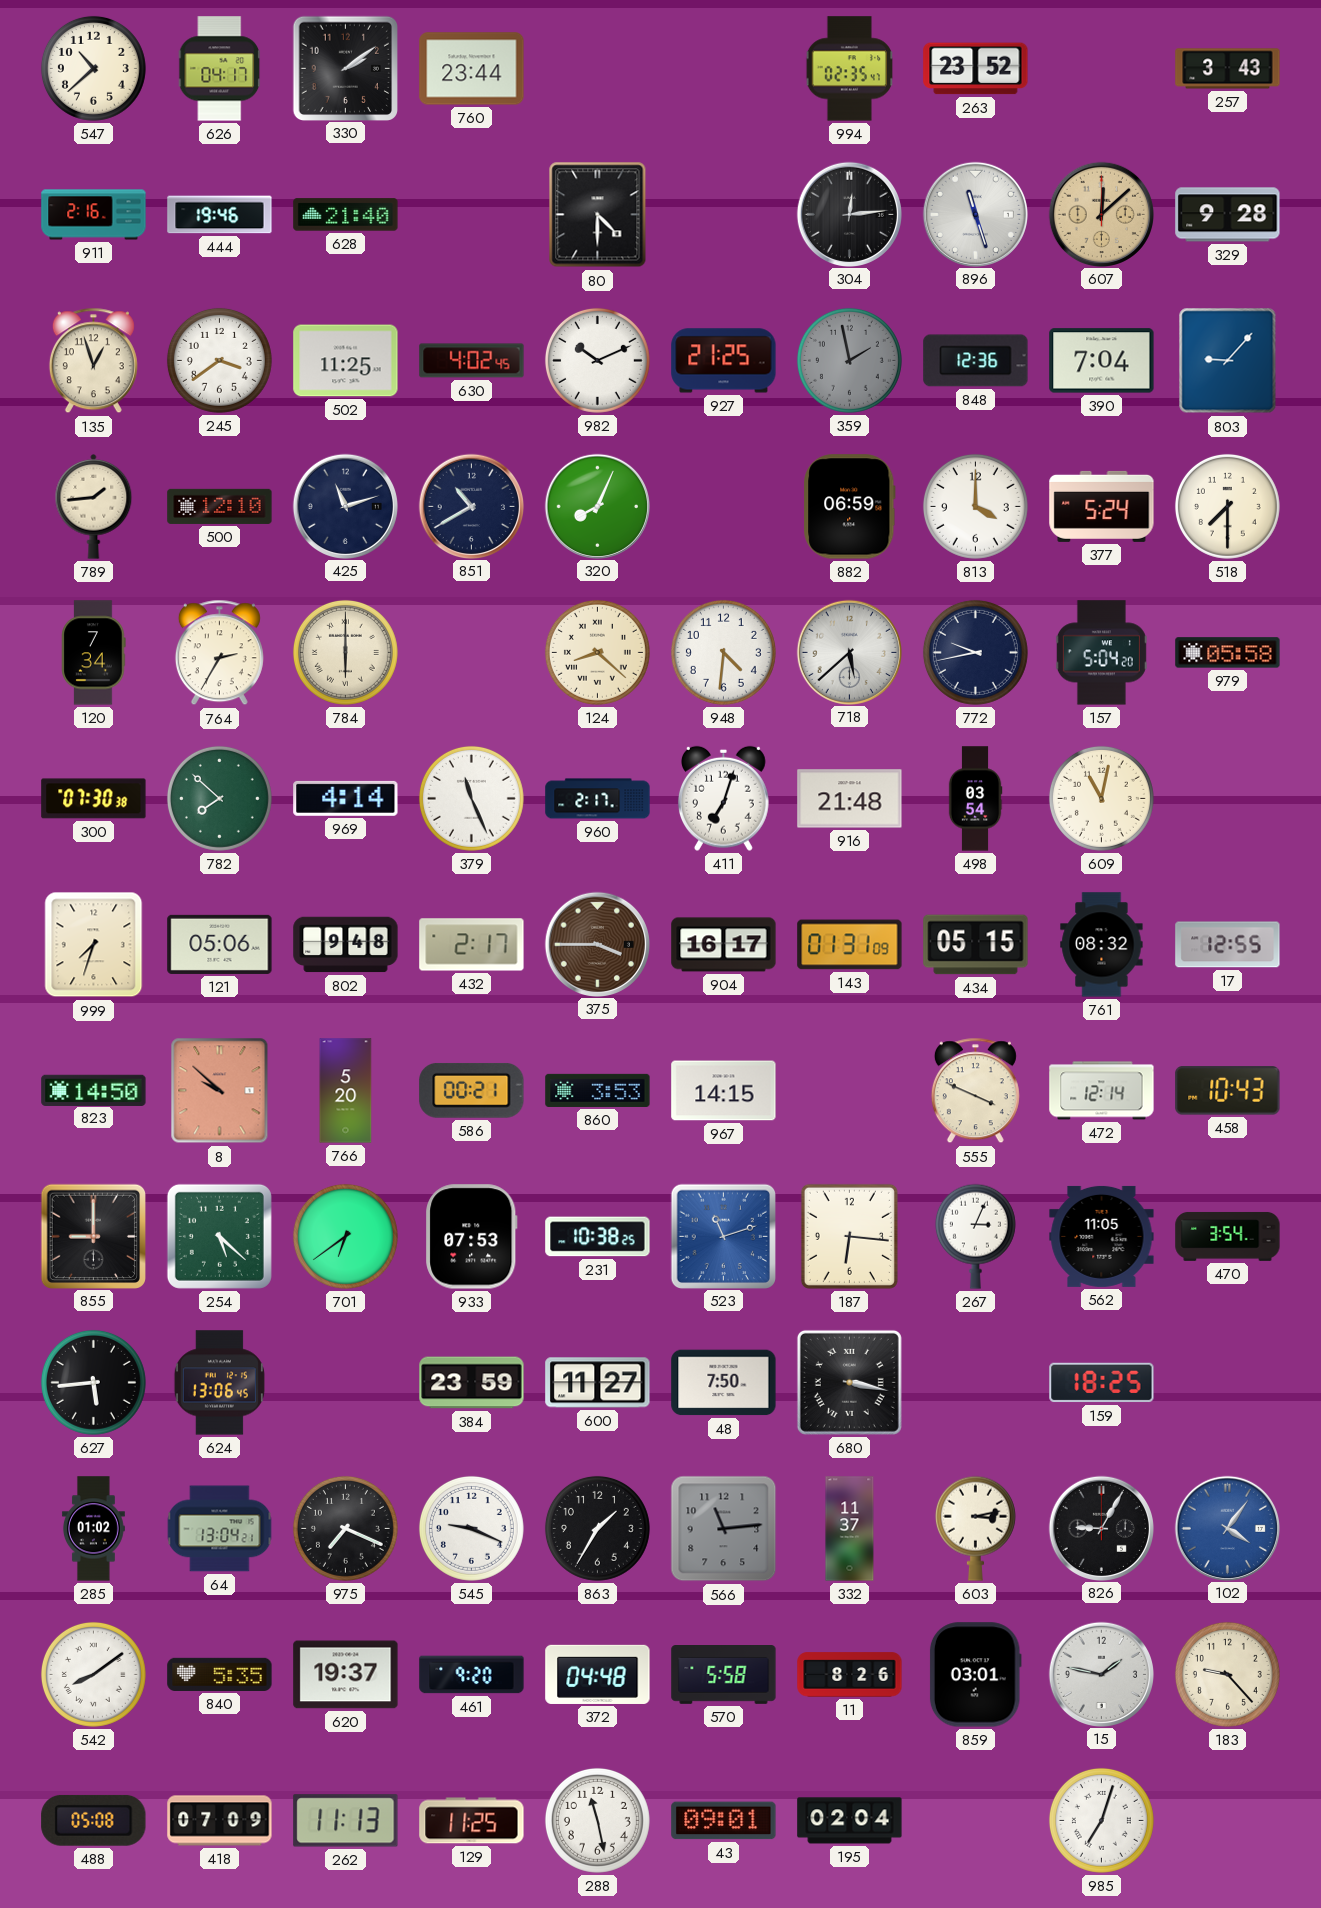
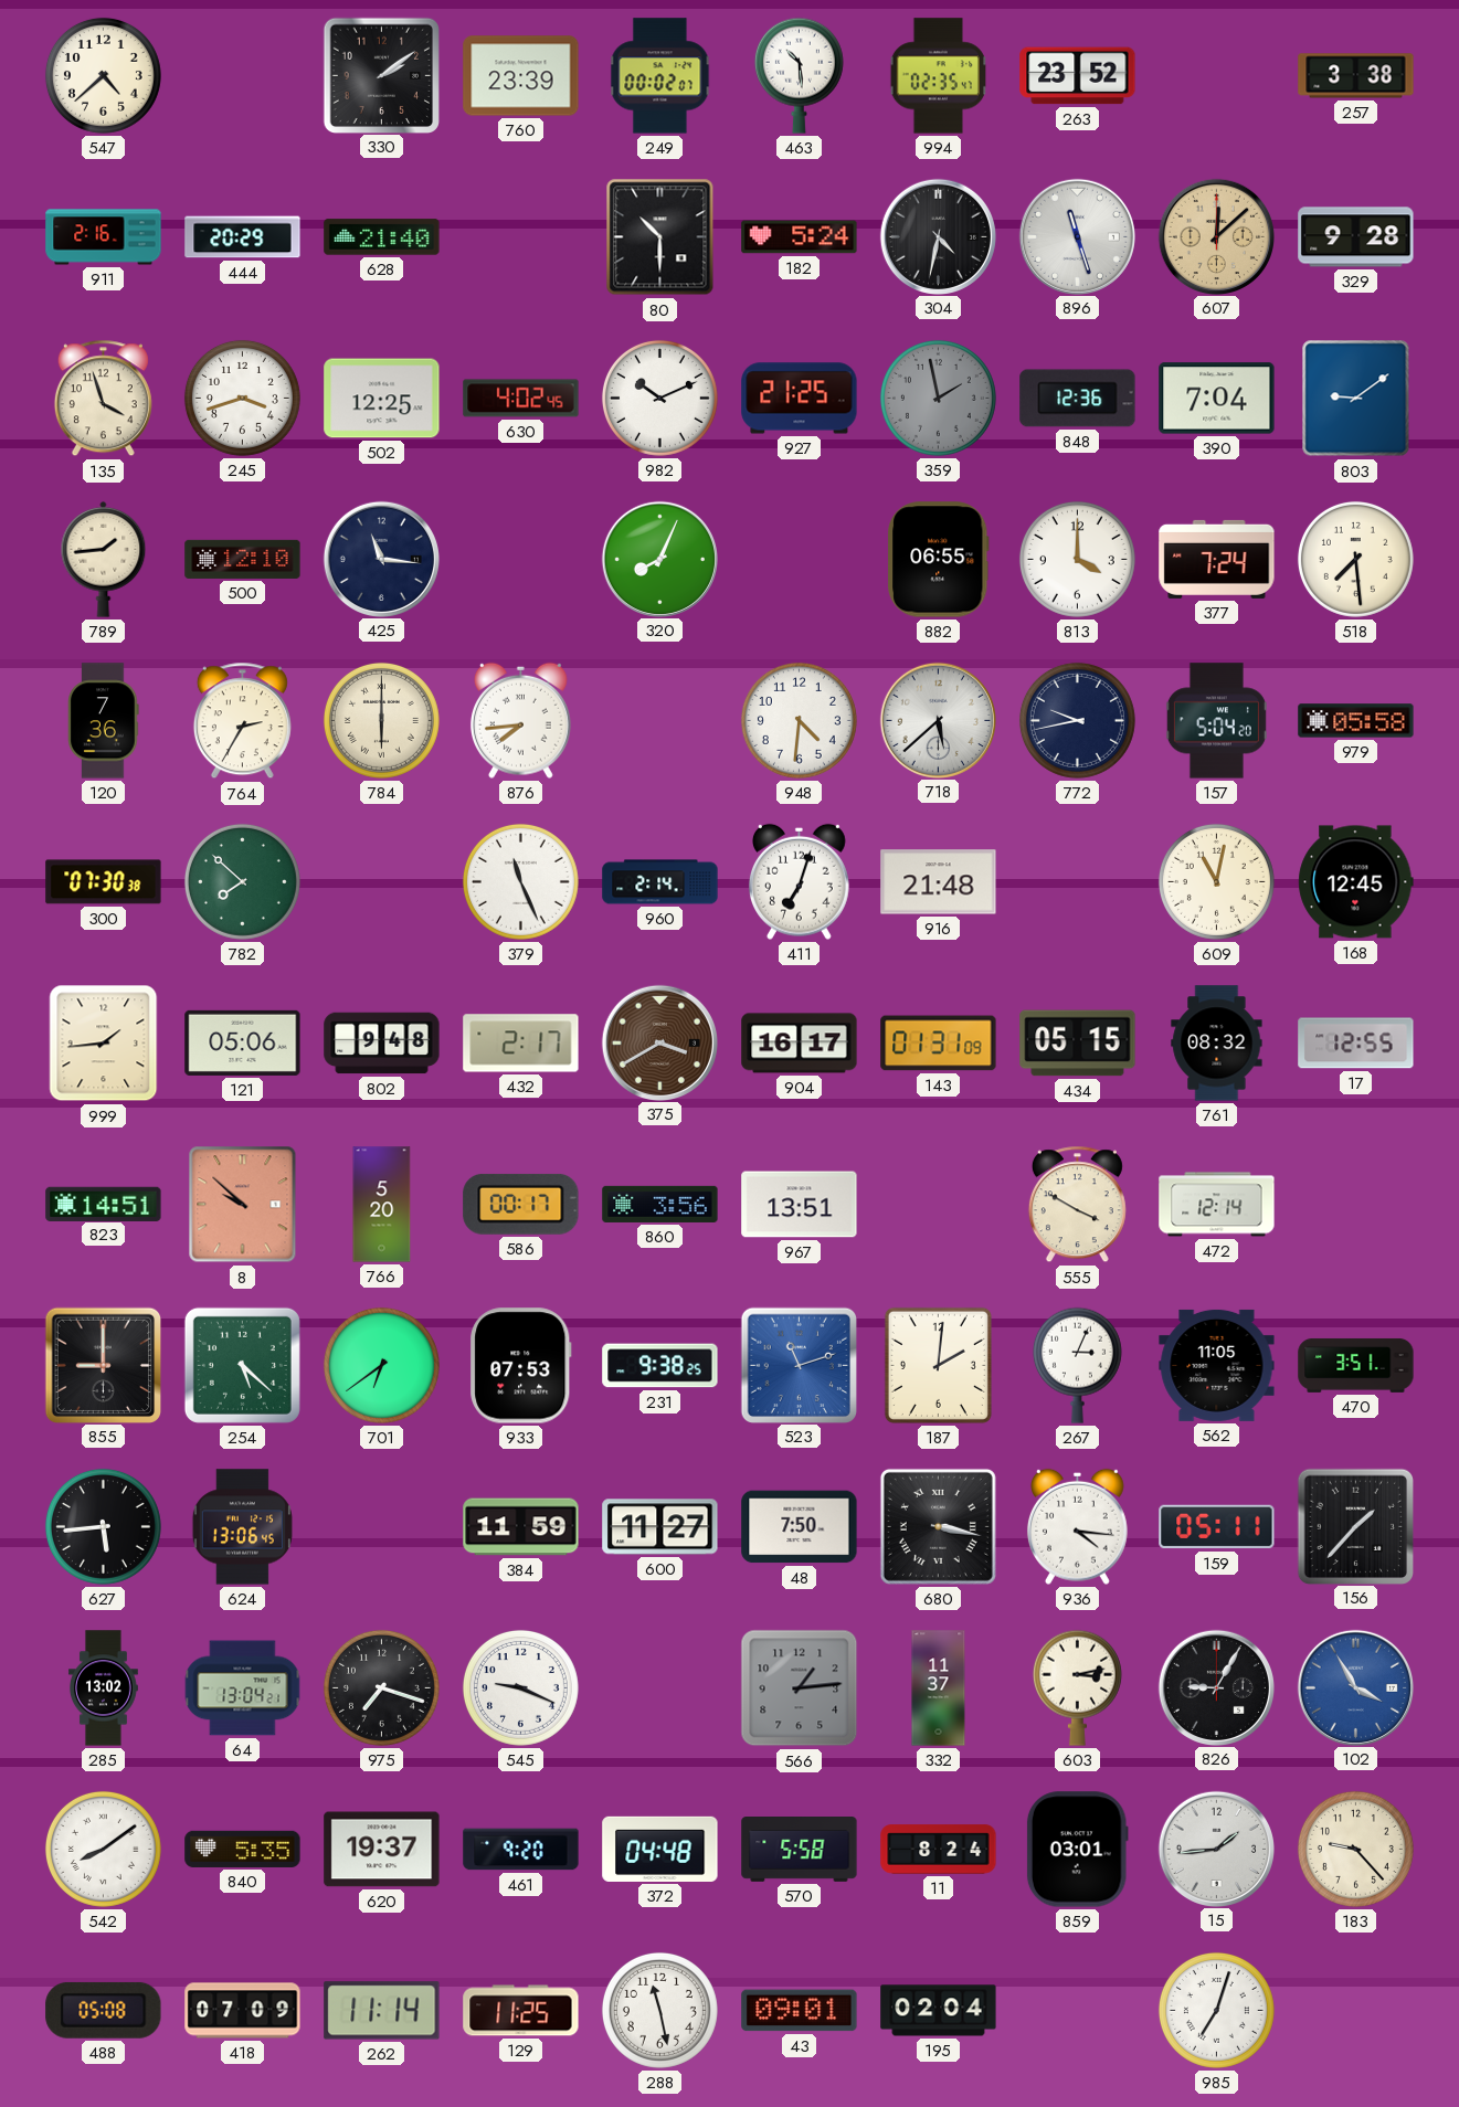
547: 10:38 -> 4:38
626: 04:17 -> none
760: 23:44 -> 23:39
249: none -> 00:02
463: none -> 10:29
257: 3:43 -> 3:38
444: 19:46 -> 20:29
80: 4:30 -> 10:30
182: none -> 5:24
304: 12:14 -> 4:32
135: 12:57 -> 3:57
245: 3:39 -> 3:42
502: 11:25 -> 12:25
803: 9:07 -> 9:09
425: 11:12 -> 11:16
851: 10:40 -> none
882: 06:59 -> 06:55
377: 5:24 -> 7:24
518: 7:30 -> 7:29
120: 7:34 -> 7:36
876: none -> 7:44
124: 8:22 -> none
969: 4:14 -> none
960: 2:17 -> 2:14
498: 03:54 -> none
168: none -> 12:45
999: 7:33 -> 1:44
375: 3:45 -> 3:40
823: 14:50 -> 14:51
586: 00:21 -> 00:17
860: 3:53 -> 3:56
967: 14:15 -> 13:51
555: 3:49 -> 3:50
458: 10:43 -> none
231: 10:38 -> 9:38
187: 6:16 -> 2:01
470: 3:54 -> 3:51
384: 23:59 -> 11:59
936: none -> 4:16
159: 18:25 -> 05:11
156: none -> 1:37
285: 01:02 -> 13:02
975: 7:19 -> 7:18
863: 1:35 -> none
566: 11:14 -> 1:14
102: 4:06 -> 3:55
11: 8:26 -> 8:24
15: 1:47 -> 1:44
262: 11:13 -> 11:14
